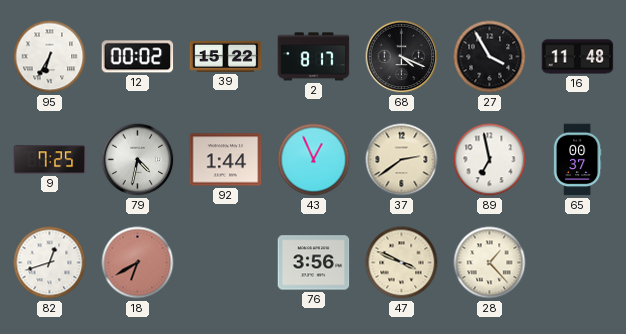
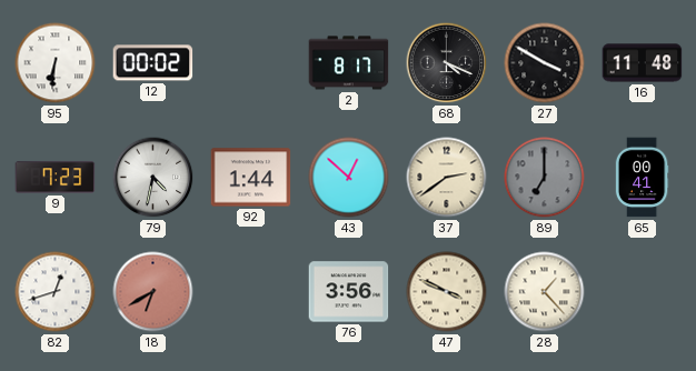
95: 6:35 -> 6:31
39: 15:22 -> none
27: 3:55 -> 3:50
9: 7:25 -> 7:23
43: 12:56 -> 12:52
89: 6:58 -> 7:00
89 dial: white -> grey
65: 00:37 -> 00:41
